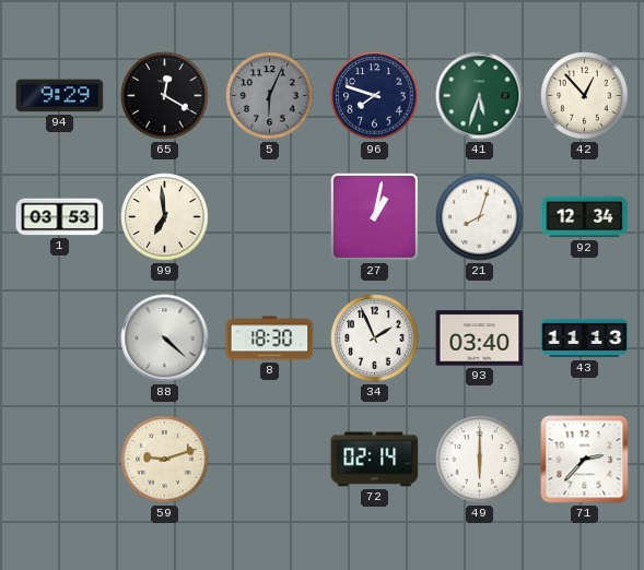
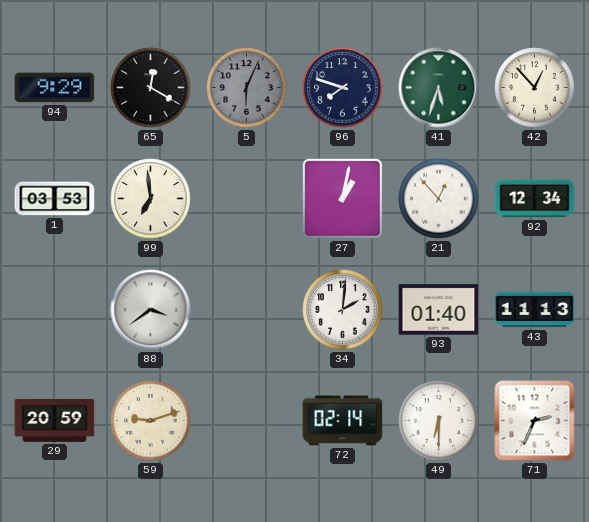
21: 8:03 -> 12:53
88: 4:22 -> 3:39
8: 18:30 -> none
34: 1:56 -> 2:01
93: 03:40 -> 01:40
29: none -> 20:59
49: 6:00 -> 6:30
71: 2:37 -> 2:34
